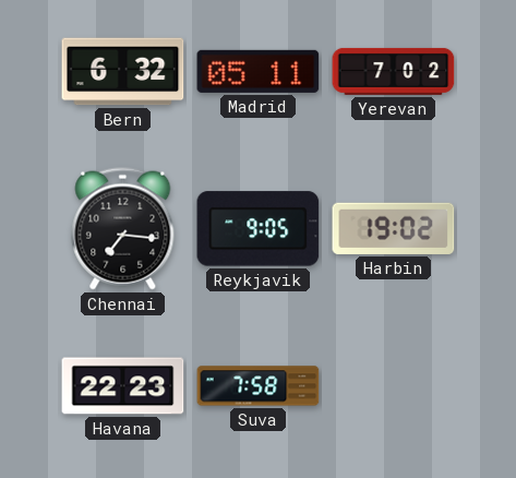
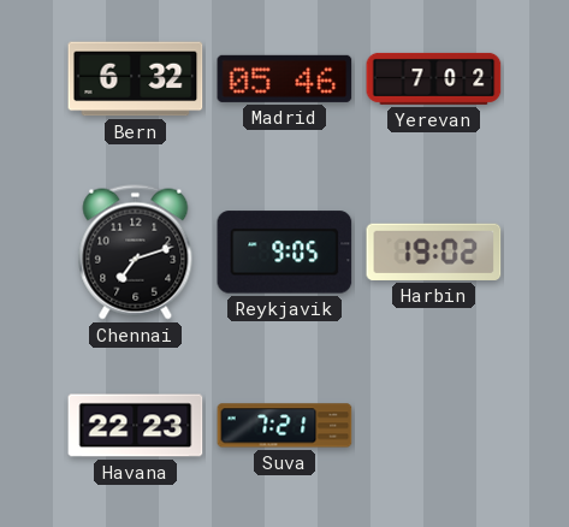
Madrid: 05:11 -> 05:46
Chennai: 7:16 -> 7:12
Suva: 7:58 -> 7:21
